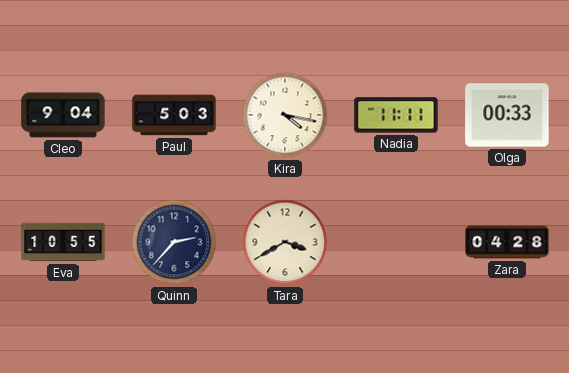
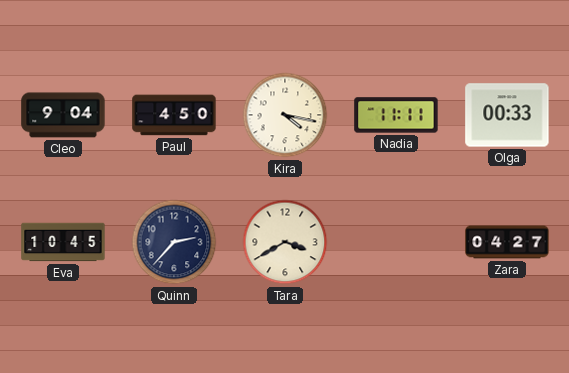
Paul: 5:03 -> 4:50
Eva: 10:55 -> 10:45
Zara: 04:28 -> 04:27
